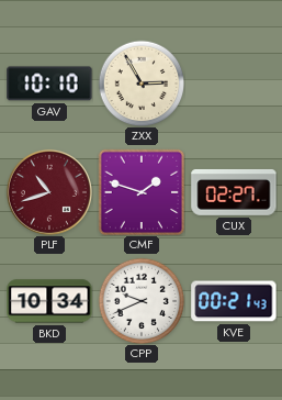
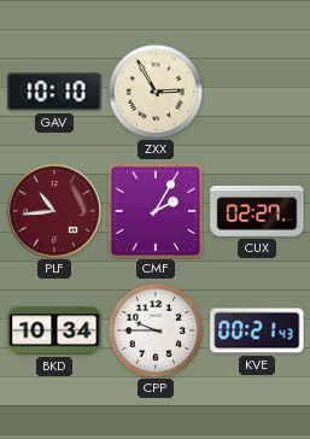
PLF: 10:42 -> 10:44
CMF: 1:48 -> 2:05
CPP: 9:41 -> 9:45
